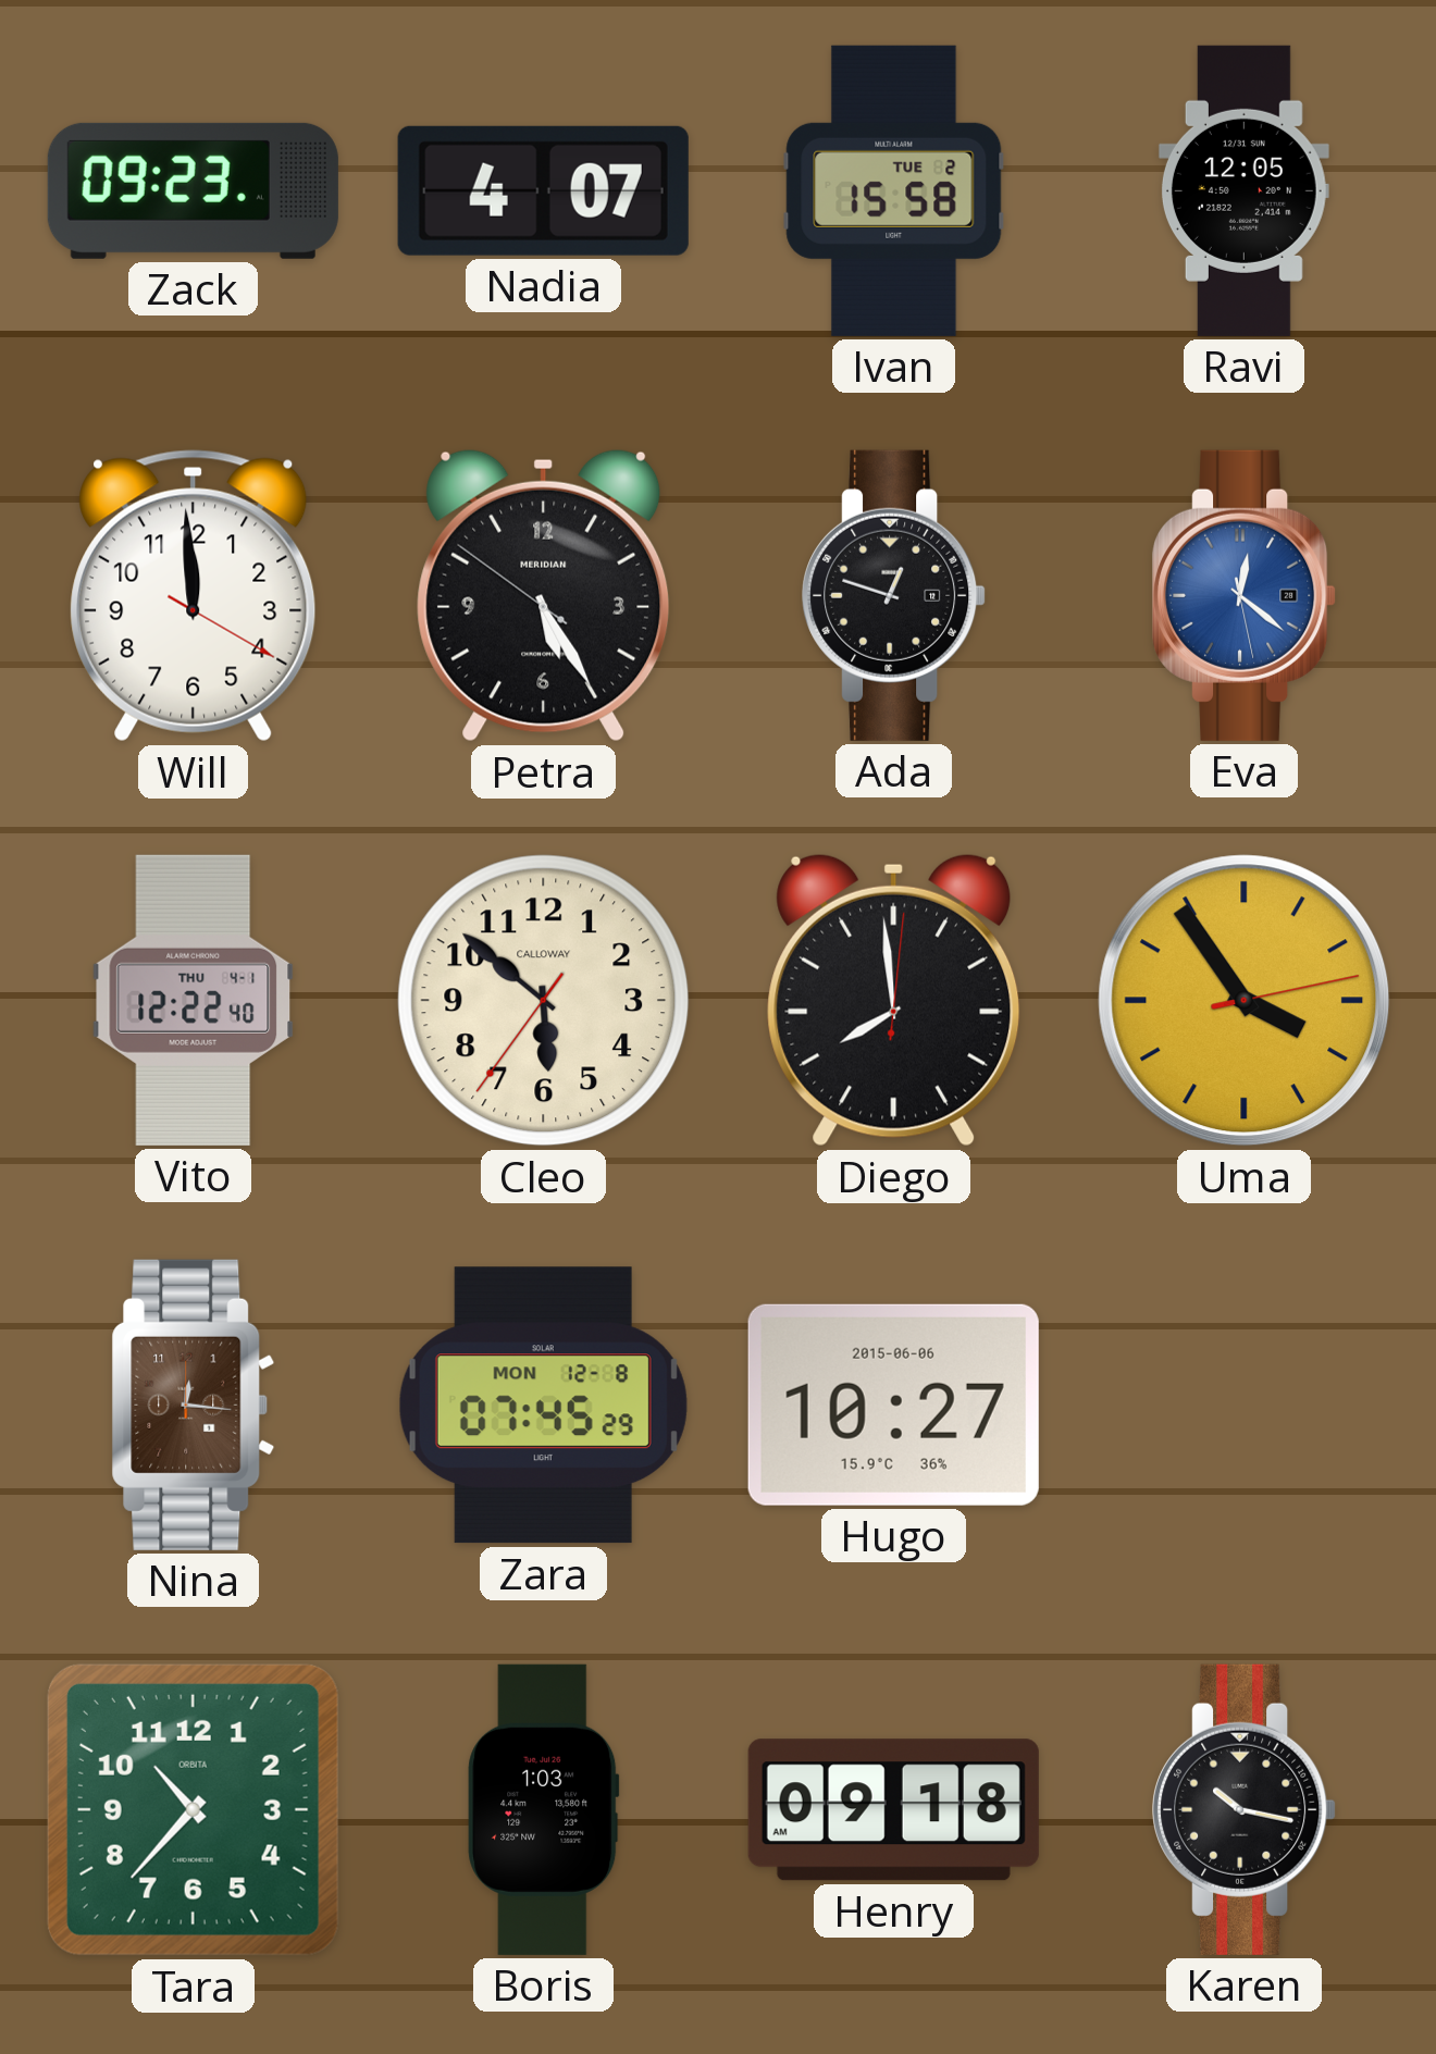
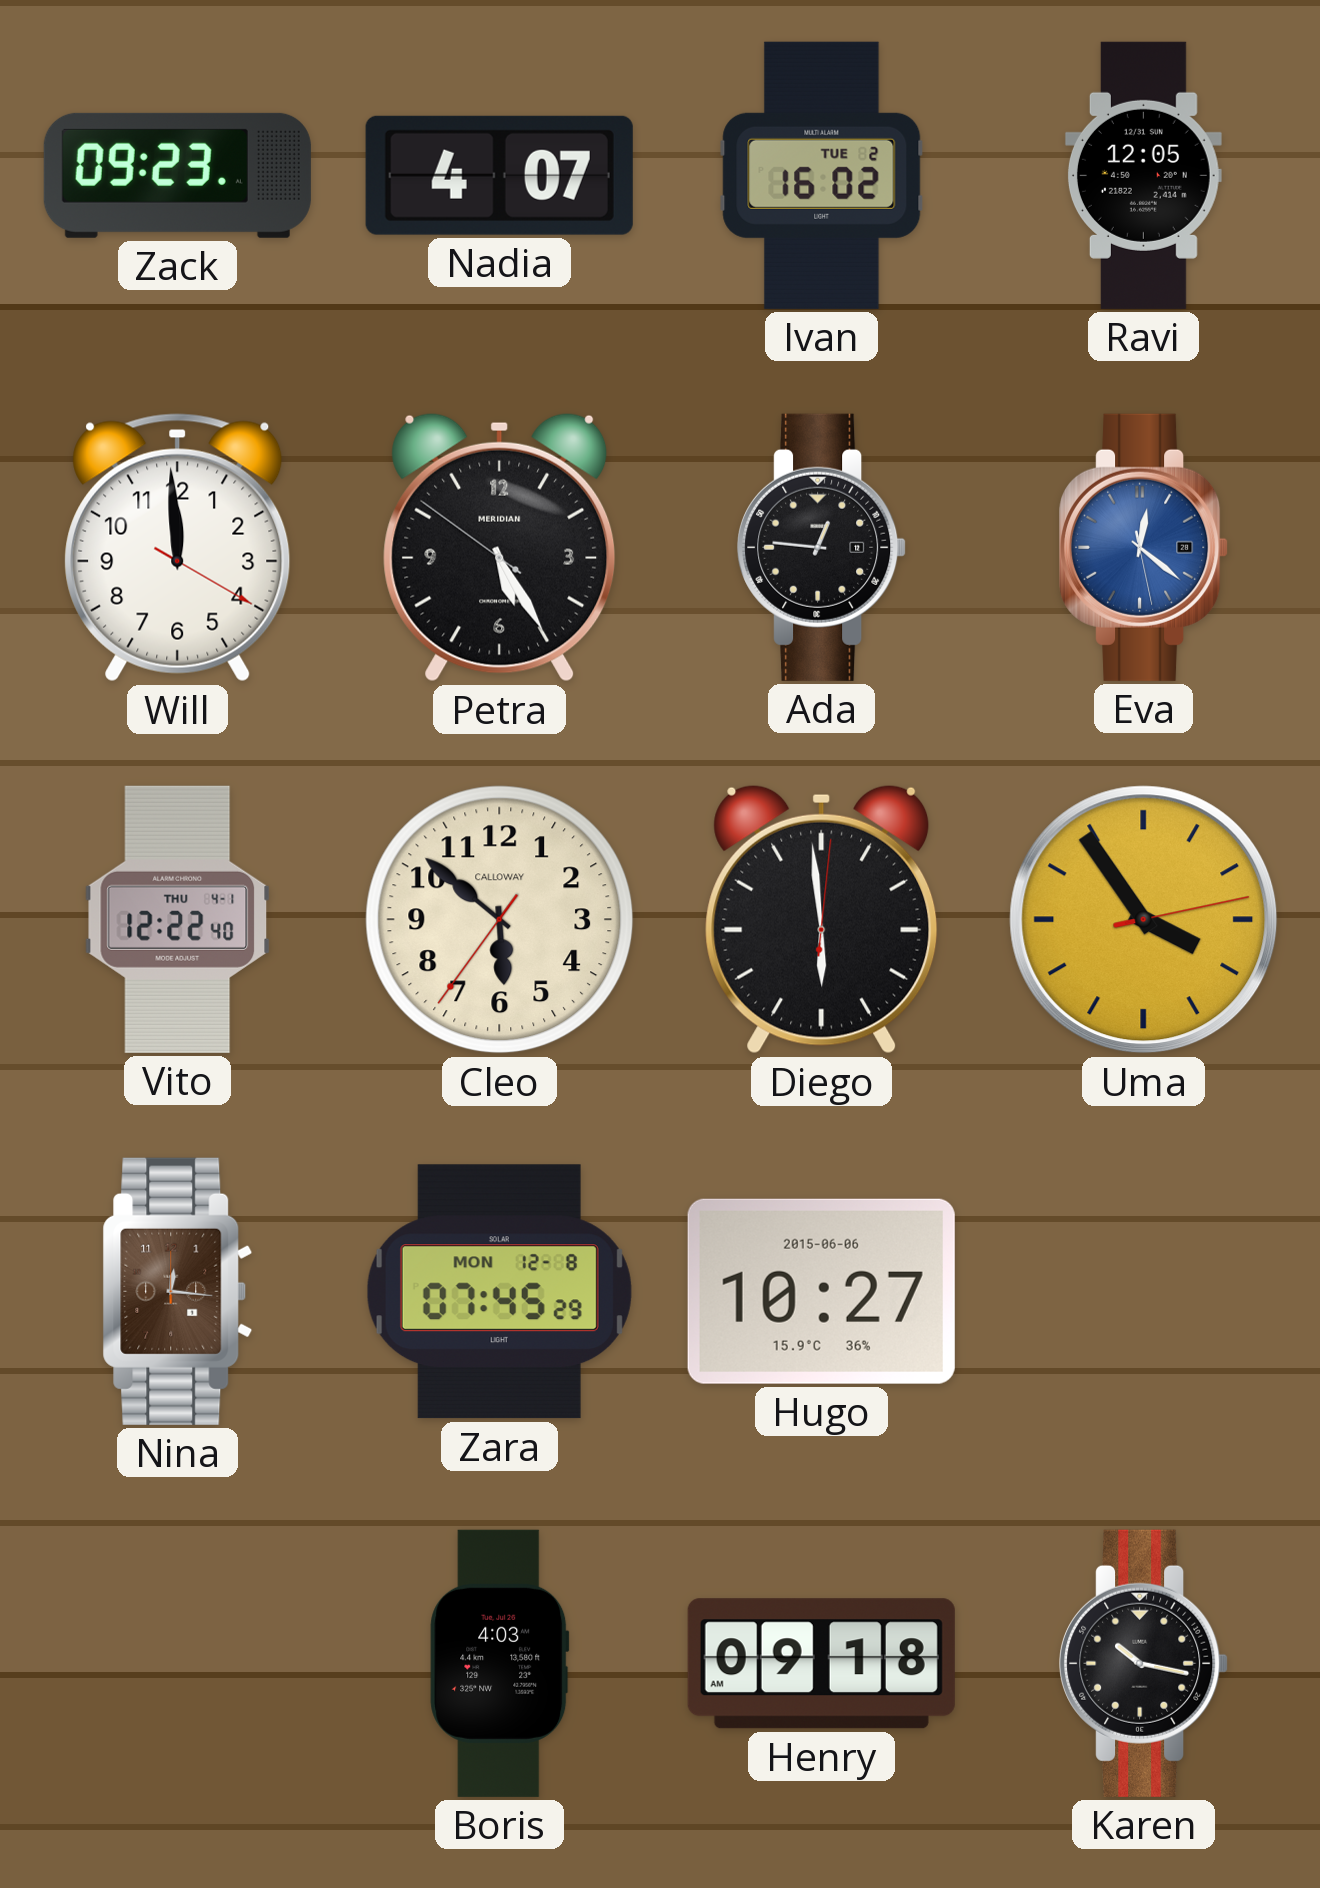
Ivan: 15:58 -> 16:02
Ada: 12:48 -> 12:46
Diego: 7:59 -> 5:59
Tara: 10:37 -> none
Boris: 1:03 -> 4:03
